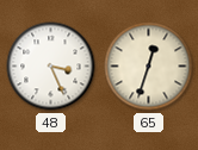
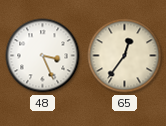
65: 12:33 -> 12:36
